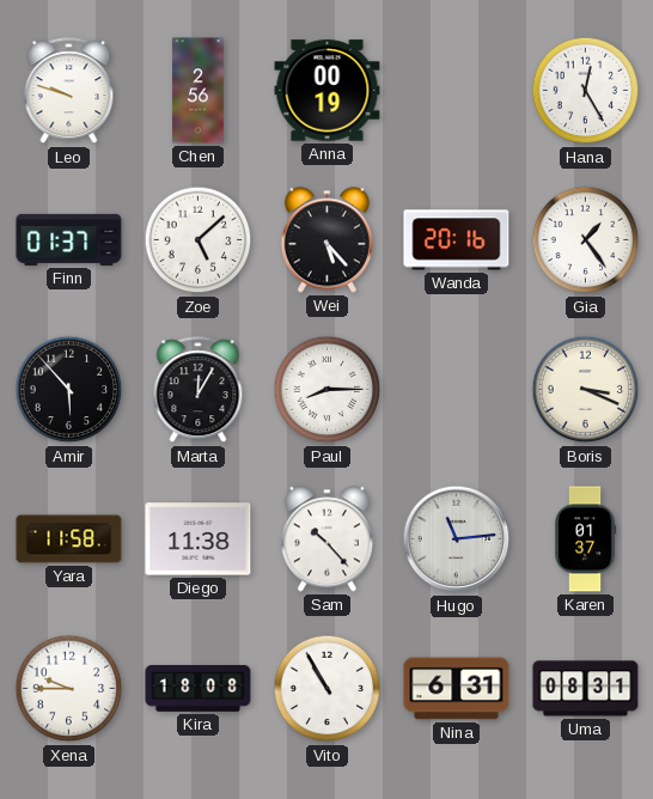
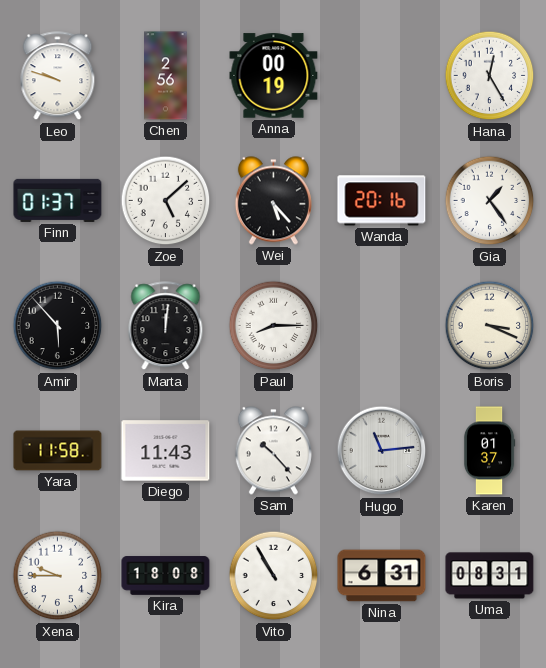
Marta: 12:05 -> 12:01
Diego: 11:38 -> 11:43
